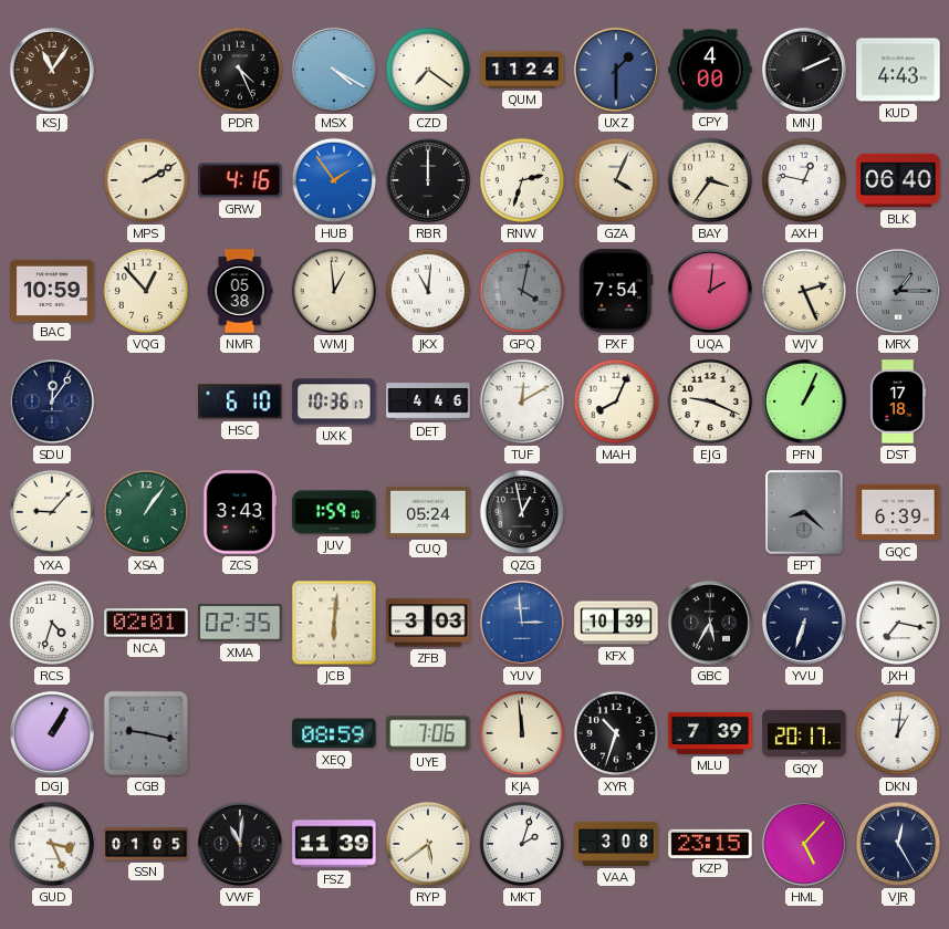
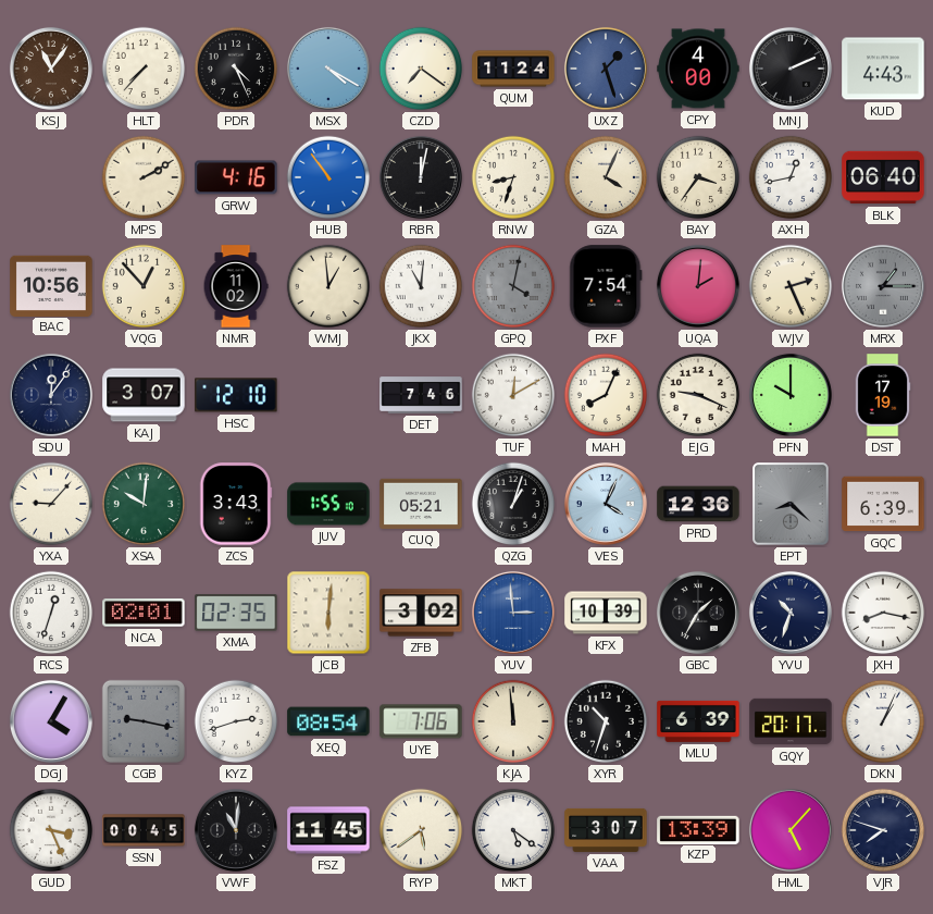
HLT: none -> 7:37
UXZ: 1:30 -> 1:27
HUB: 1:54 -> 10:54
RBR: 12:00 -> 12:02
RNW: 2:33 -> 8:33
AXH: 12:47 -> 12:43
BAC: 10:59 -> 10:56
NMR: 05:38 -> 11:02
KAJ: none -> 3:07
HSC: 6:10 -> 12:10
UXK: 10:36 -> none
DET: 4:46 -> 7:46
PFN: 1:04 -> 10:00
DST: 17:18 -> 17:19
XSA: 1:06 -> 10:01
JUV: 1:59 -> 1:55
CUQ: 05:24 -> 05:21
QZG: 12:58 -> 1:03
VES: none -> 4:04
PRD: none -> 12:36
RCS: 4:33 -> 12:33
ZFB: 3:03 -> 3:02
GBC: 5:35 -> 1:35
YVU: 6:33 -> 10:33
JXH: 7:17 -> 8:17
DGJ: 1:05 -> 4:05
KYZ: none -> 2:42
XEQ: 08:59 -> 08:54
MLU: 7:39 -> 6:39
DKN: 1:01 -> 1:04
SSN: 01:05 -> 00:45
FSZ: 11:39 -> 11:45
MKT: 2:03 -> 5:21
VAA: 3:08 -> 3:07
KZP: 23:15 -> 13:39
VJR: 12:25 -> 7:48
